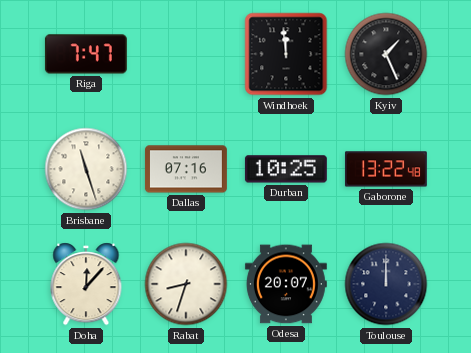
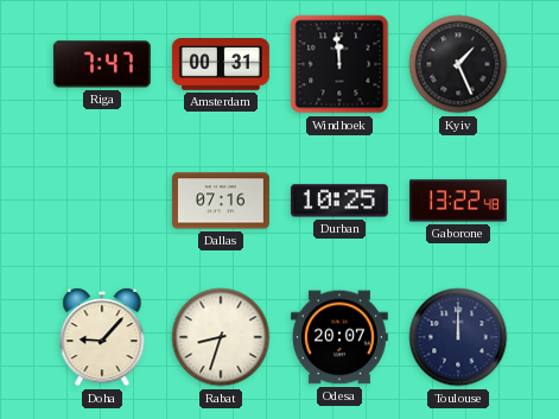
Amsterdam: none -> 00:31
Brisbane: 11:27 -> none
Doha: 12:07 -> 9:07
